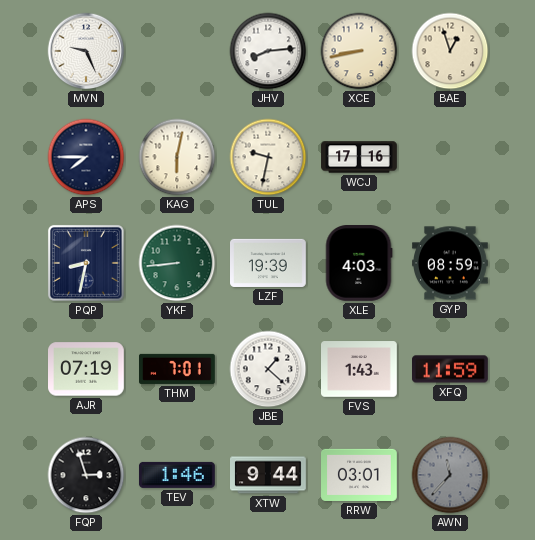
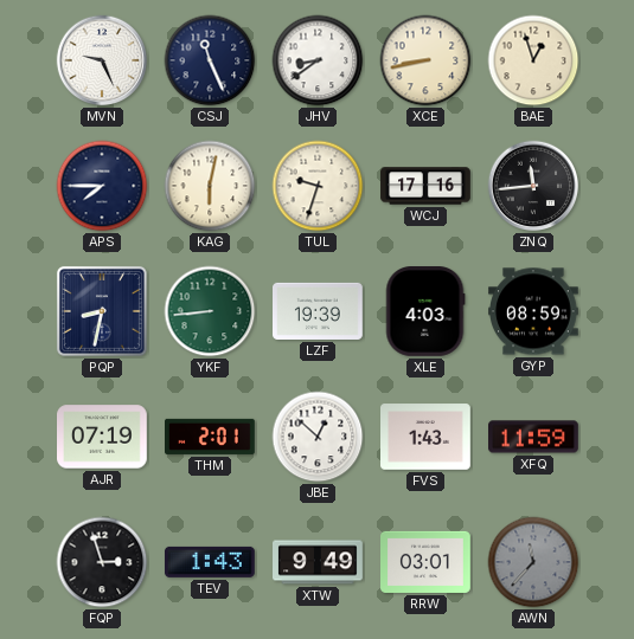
CSJ: none -> 11:26
JHV: 8:14 -> 8:39
TUL: 9:32 -> 9:33
ZNQ: none -> 11:44
THM: 7:01 -> 2:01
JBE: 1:22 -> 12:52
TEV: 1:46 -> 1:43
XTW: 9:44 -> 9:49
